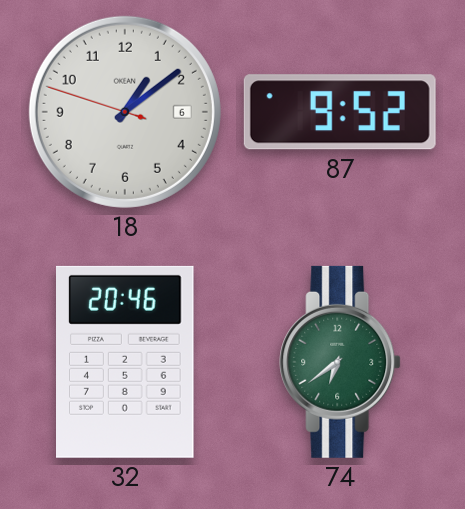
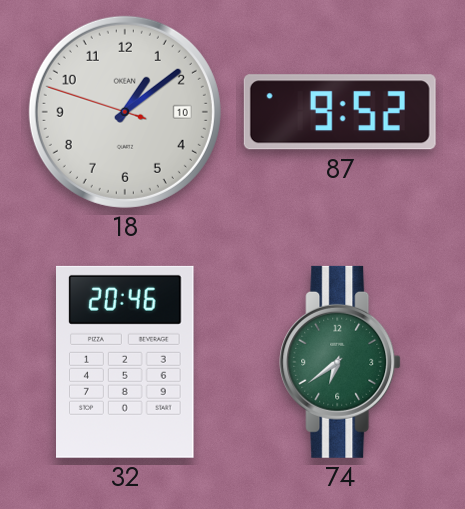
18 date: 6 -> 10
